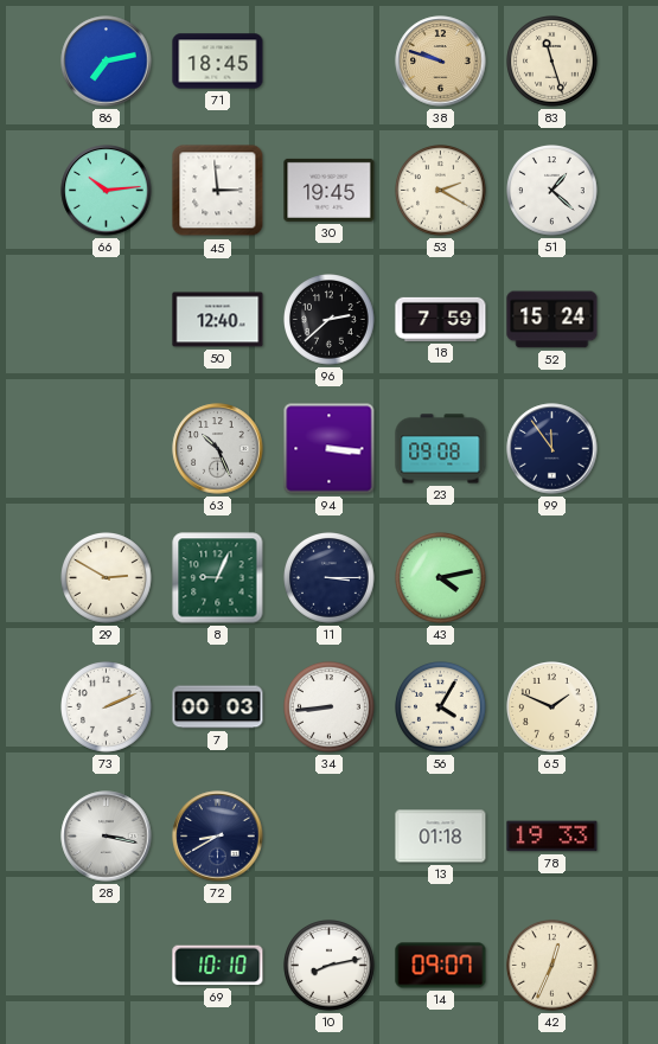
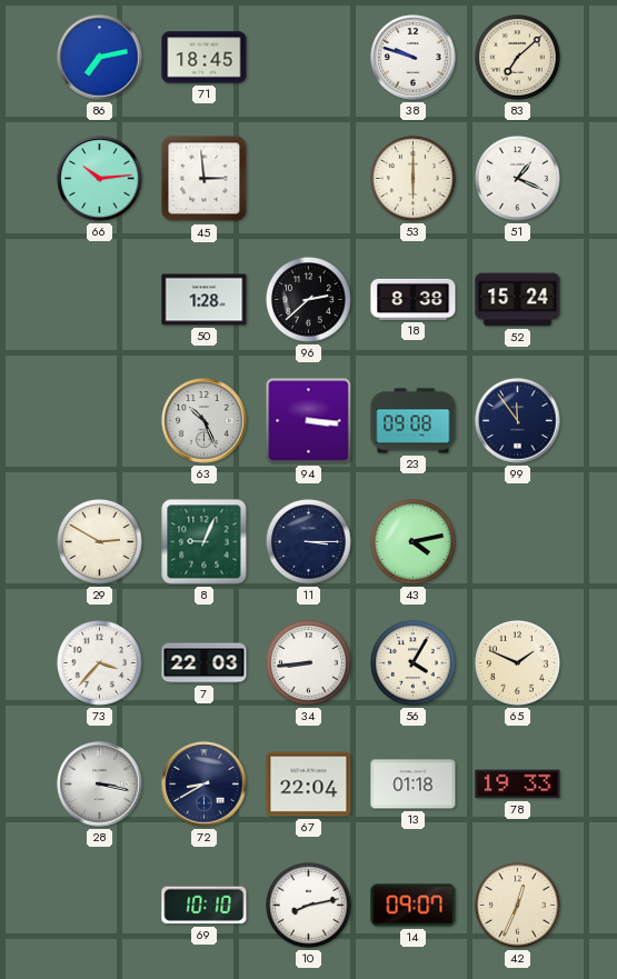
38 dial: champagne -> white
83: 11:27 -> 7:08
30: 19:45 -> none
53: 2:20 -> 6:00
51: 1:22 -> 1:19
50: 12:40 -> 1:28
18: 7:59 -> 8:38
73: 2:11 -> 3:37
7: 00:03 -> 22:03
67: none -> 22:04
